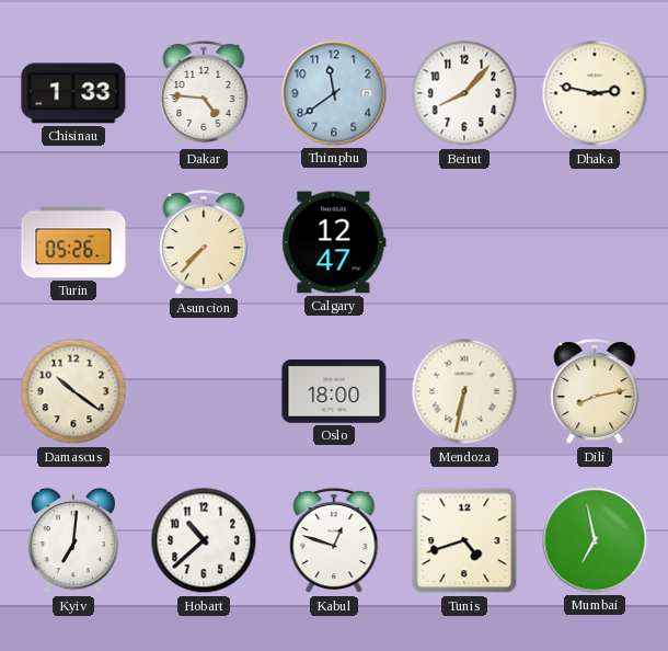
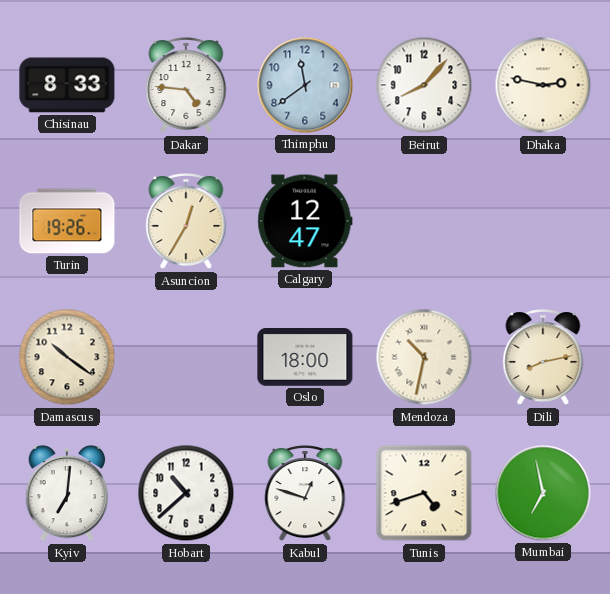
Chisinau: 1:33 -> 8:33
Turin: 05:26 -> 19:26
Asuncion: 7:37 -> 12:35
Mendoza: 6:32 -> 10:32
